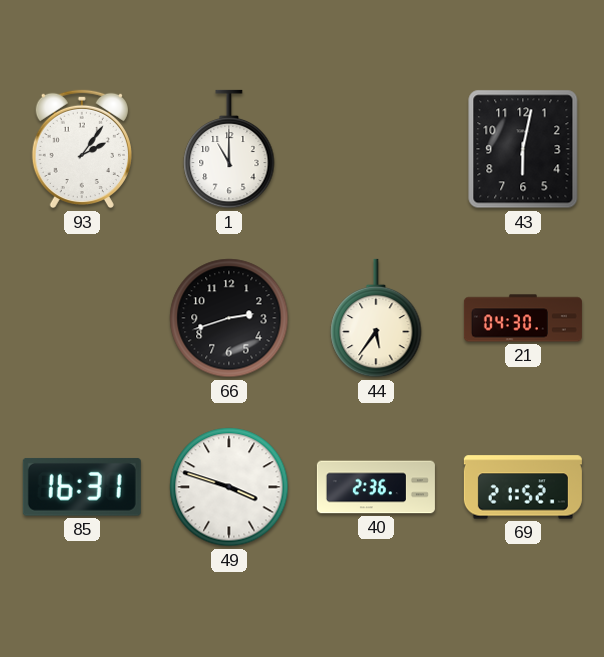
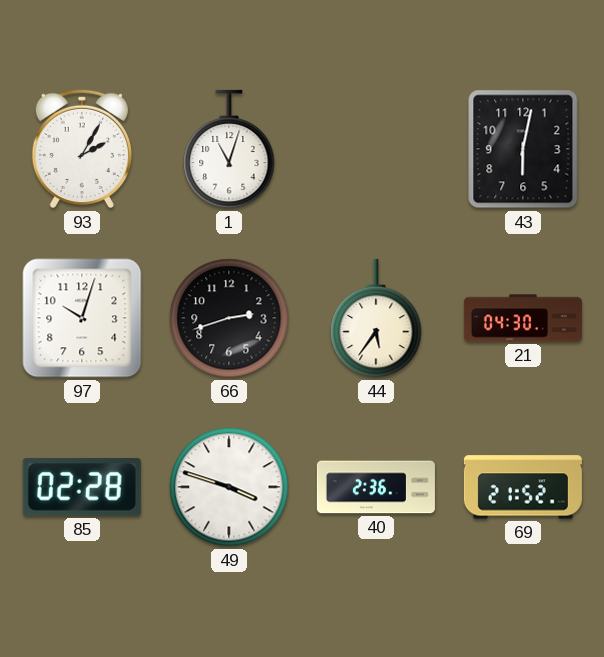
93: 2:06 -> 2:05
1: 11:00 -> 11:03
97: none -> 10:03
85: 16:31 -> 02:28
